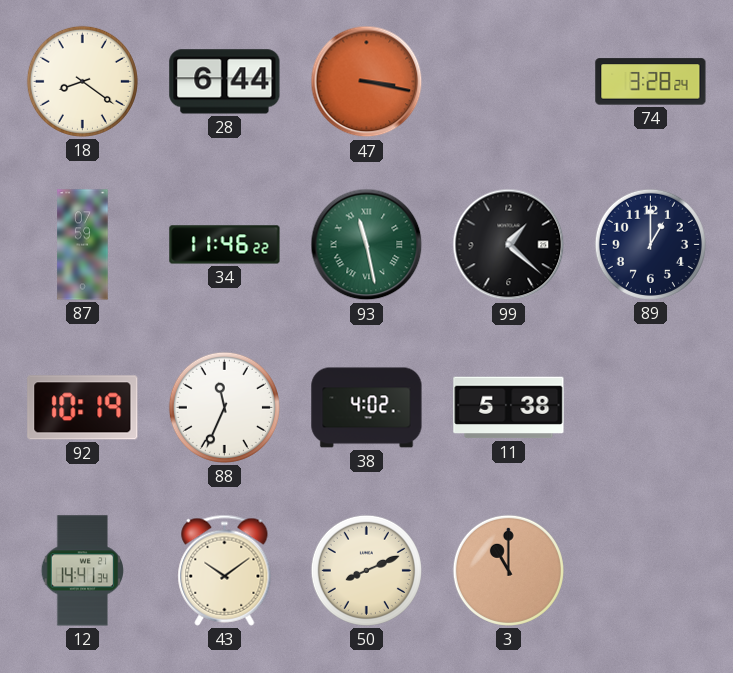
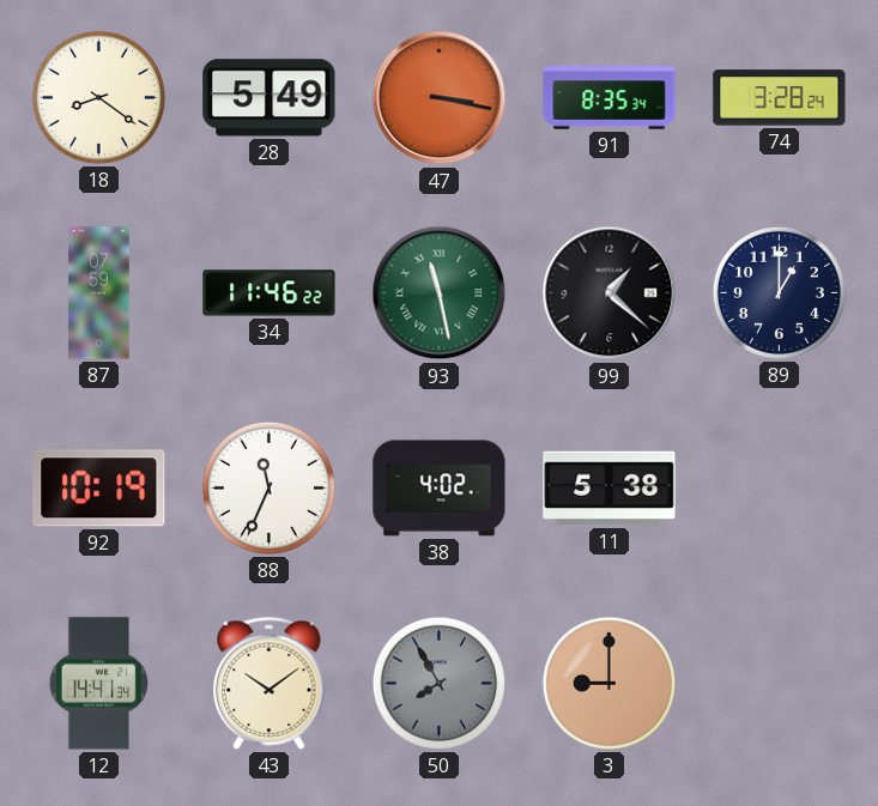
28: 6:44 -> 5:49
91: none -> 8:35
50: 8:11 -> 7:55
50 dial: cream -> grey
3: 11:00 -> 9:00
